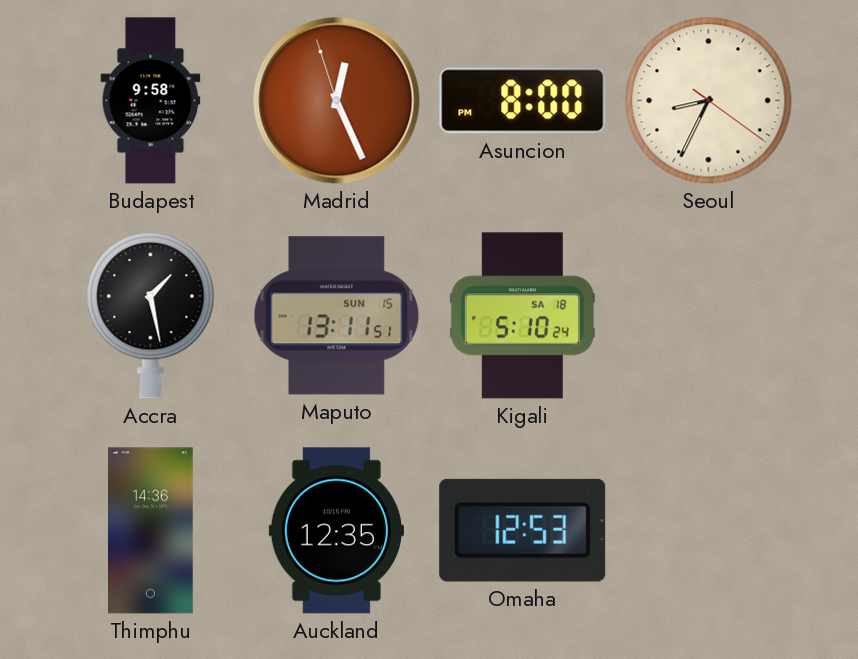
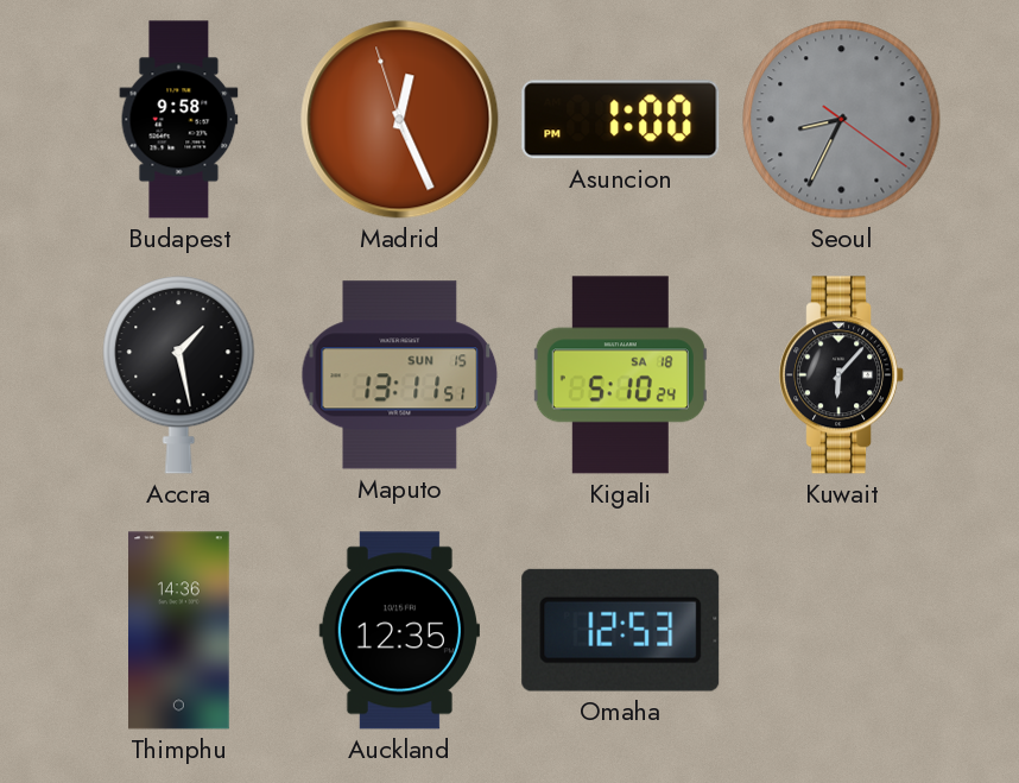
Asuncion: 8:00 -> 1:00
Seoul dial: cream -> grey
Kuwait: none -> 6:07
